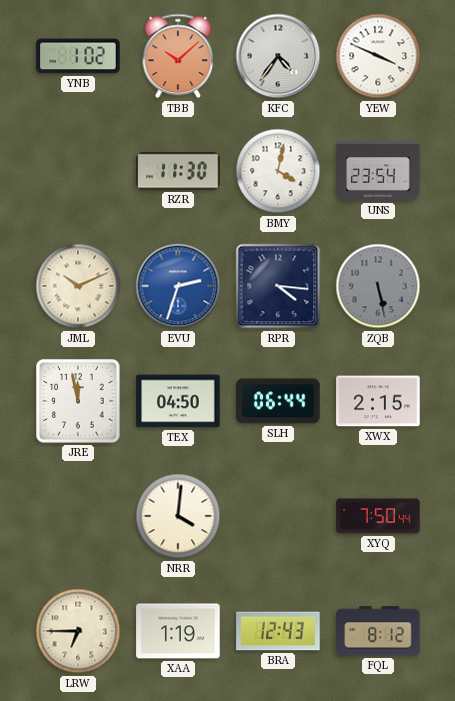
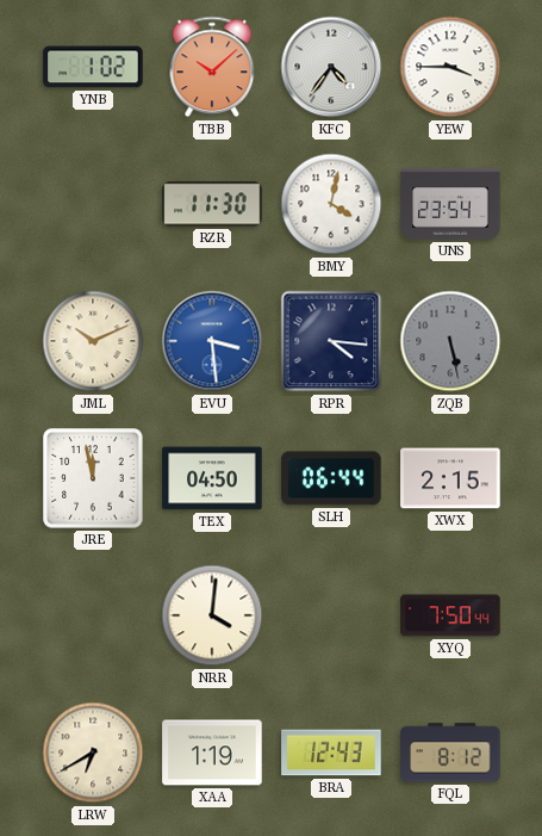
YEW: 3:49 -> 3:45
EVU: 2:33 -> 3:29
LRW: 6:45 -> 6:40
